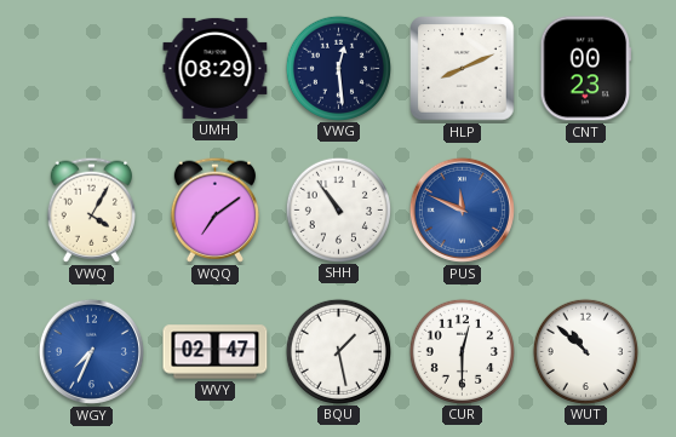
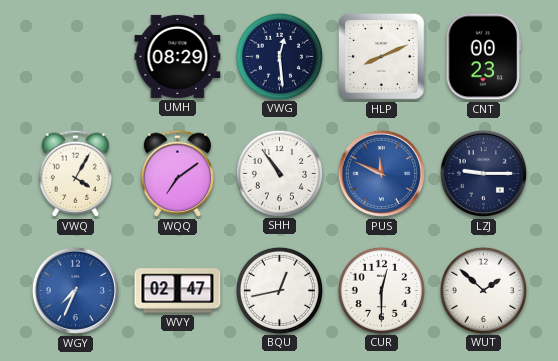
LZJ: none -> 9:15
BQU: 1:28 -> 12:43
WUT: 10:52 -> 1:52
